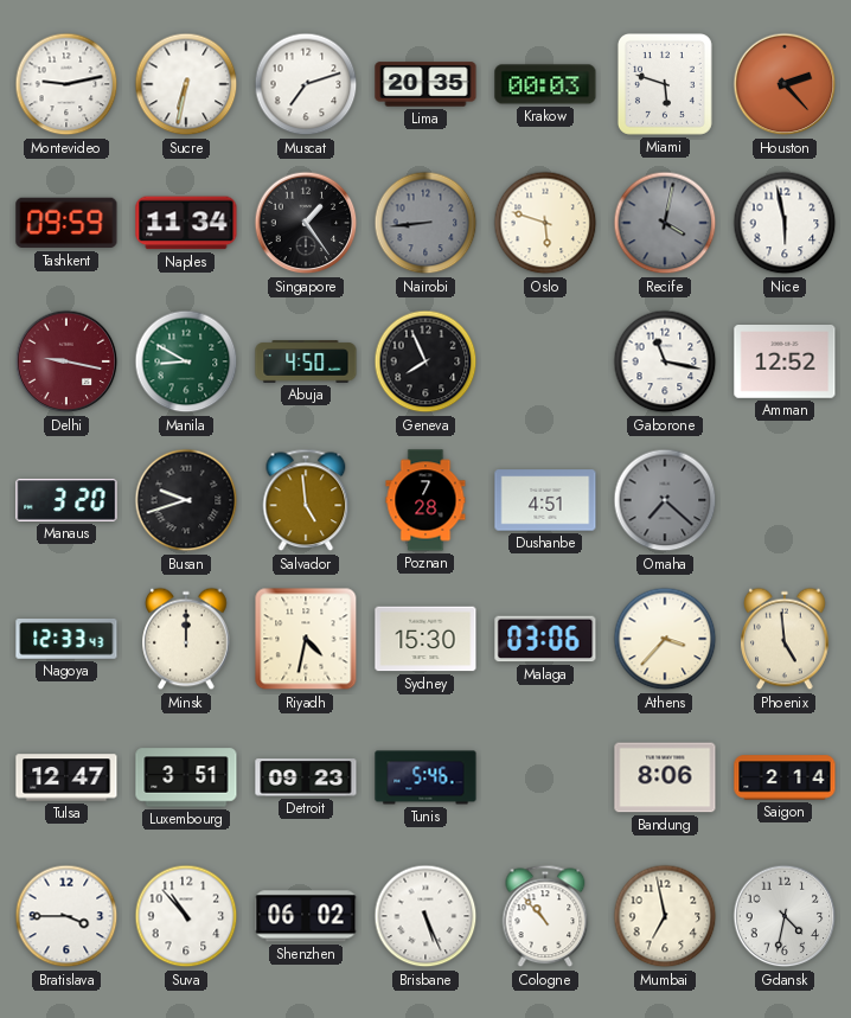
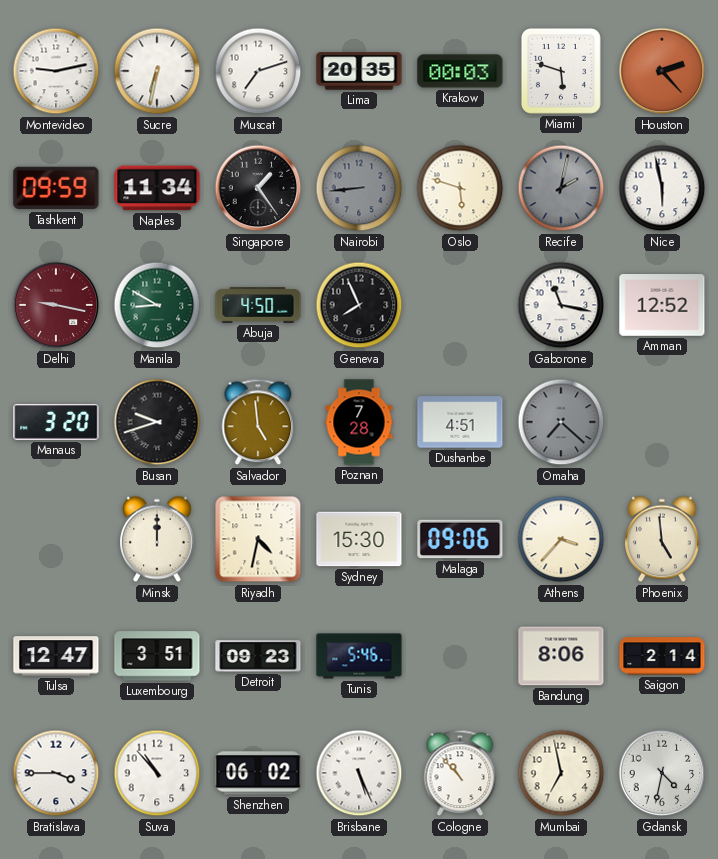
Recife: 4:02 -> 2:02
Nagoya: 12:33 -> none
Malaga: 03:06 -> 09:06
